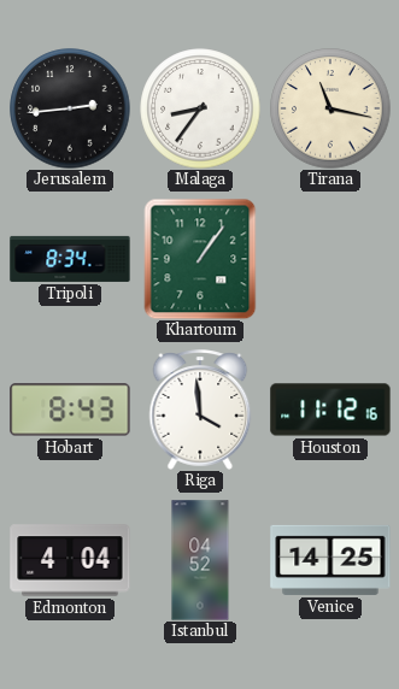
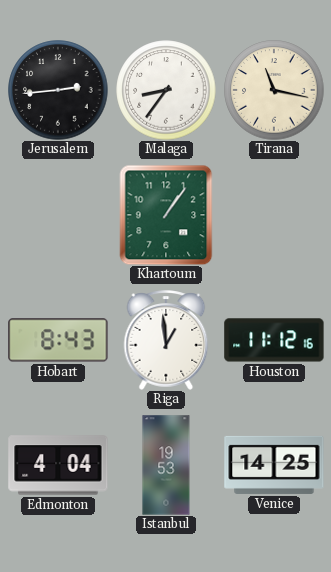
Tripoli: 8:34 -> none
Riga: 3:59 -> 12:59
Istanbul: 04:52 -> 19:53
